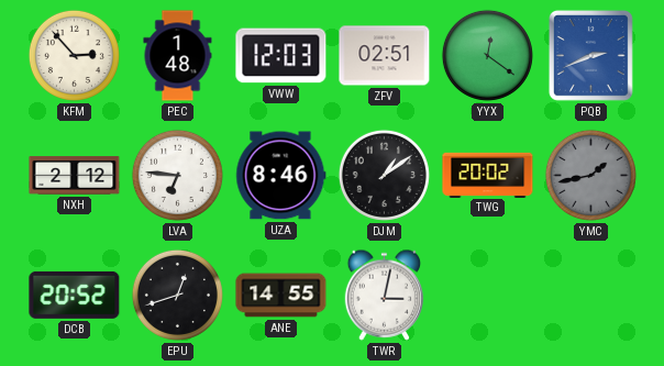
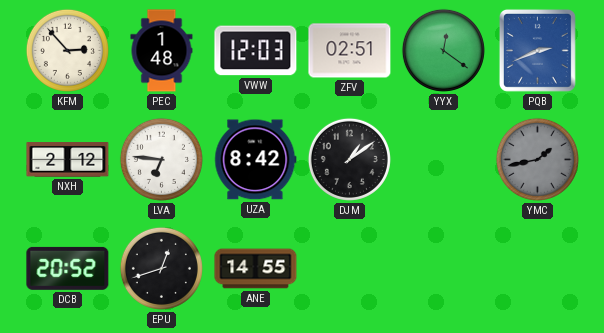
UZA: 8:46 -> 8:42
TWG: 20:02 -> none
TWR: 3:02 -> none
